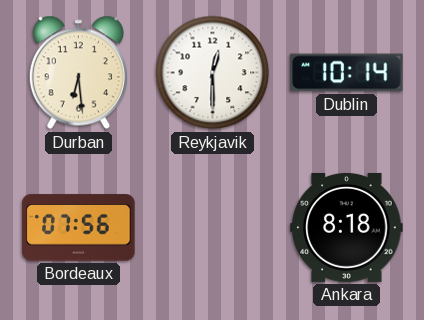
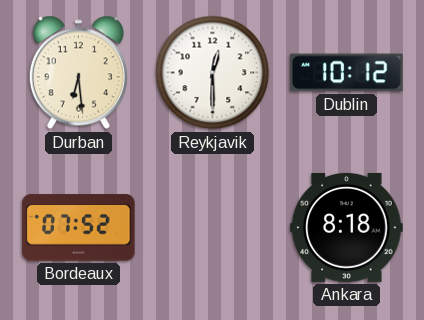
Dublin: 10:14 -> 10:12
Bordeaux: 07:56 -> 07:52
